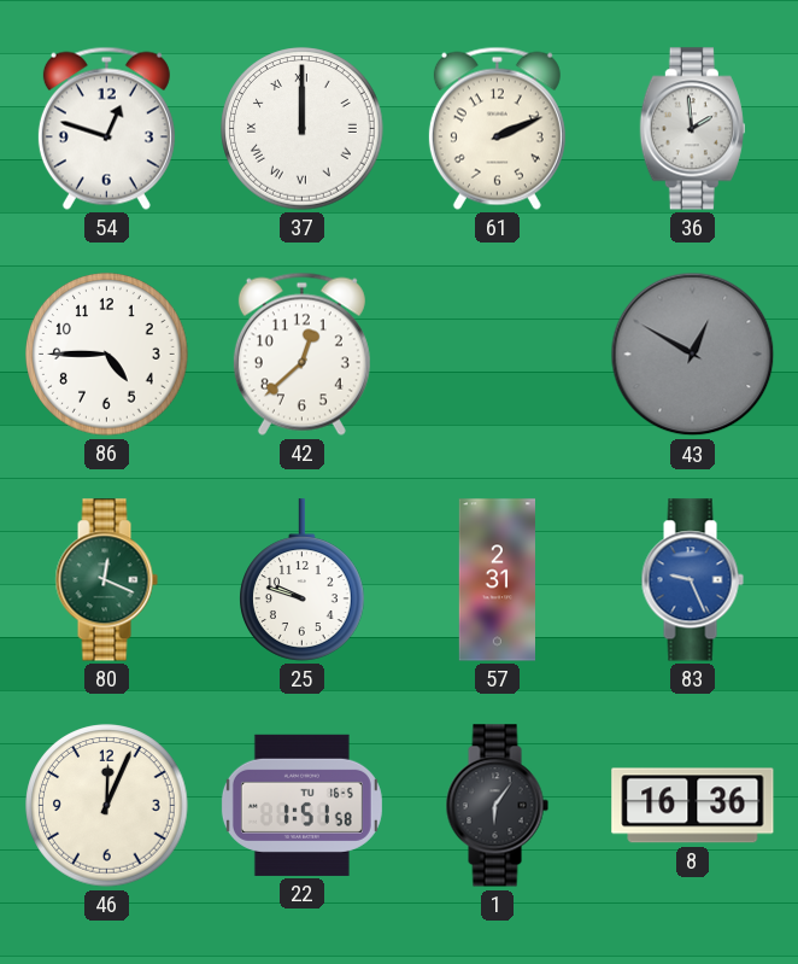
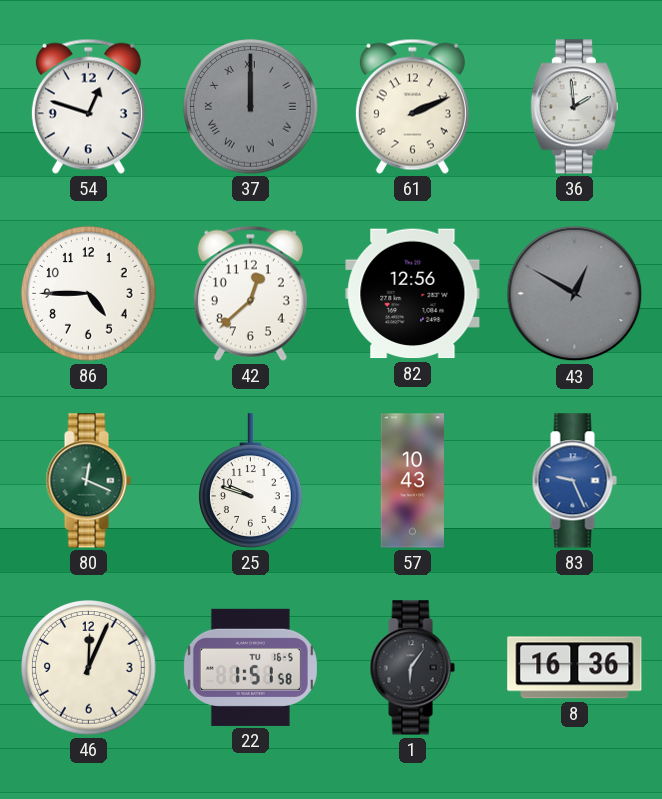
37 dial: white -> grey
82: none -> 12:56
57: 2:31 -> 10:43
